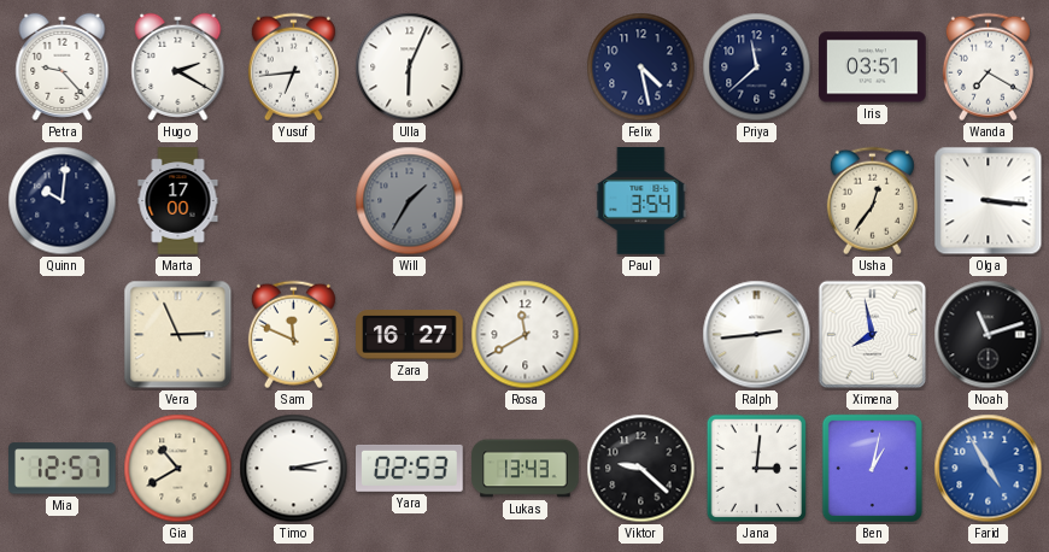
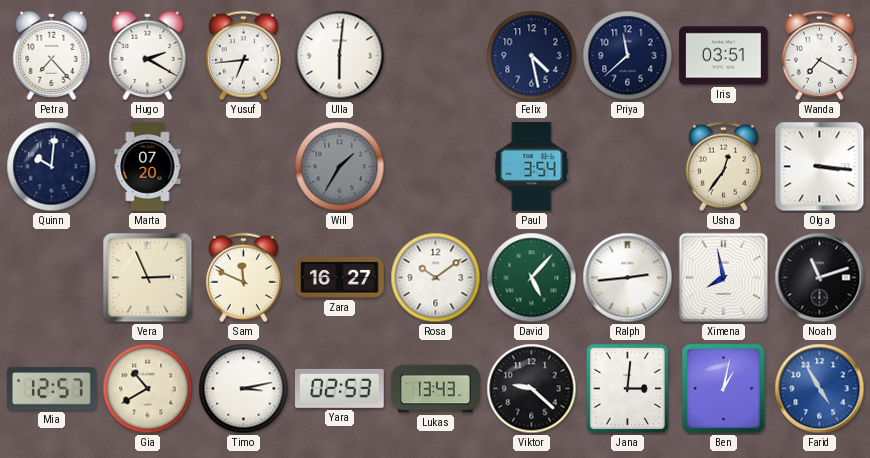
Petra: 9:23 -> 7:23
Ulla: 6:04 -> 6:01
Marta: 17:00 -> 07:20
Rosa: 11:40 -> 10:09
David: none -> 5:07
